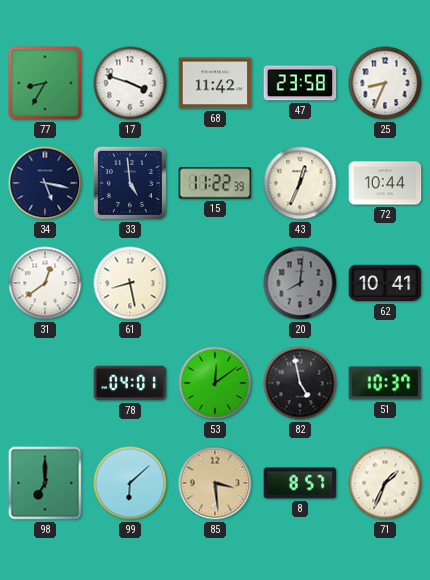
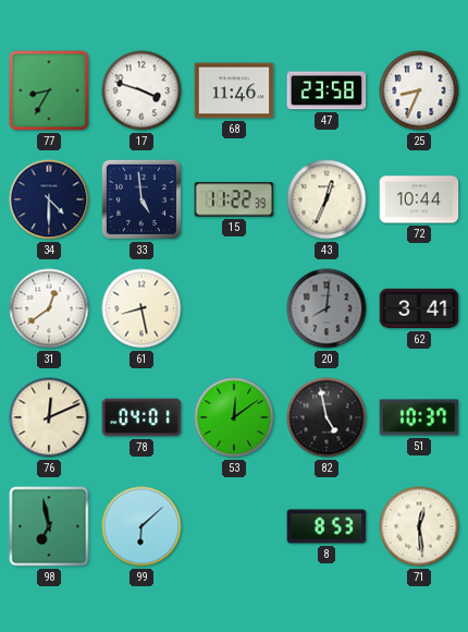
68: 11:42 -> 11:46
34: 5:17 -> 4:30
62: 10:41 -> 3:41
76: none -> 12:11
98: 7:00 -> 6:58
85: 3:29 -> none
8: 8:57 -> 8:53
71: 1:34 -> 12:29
